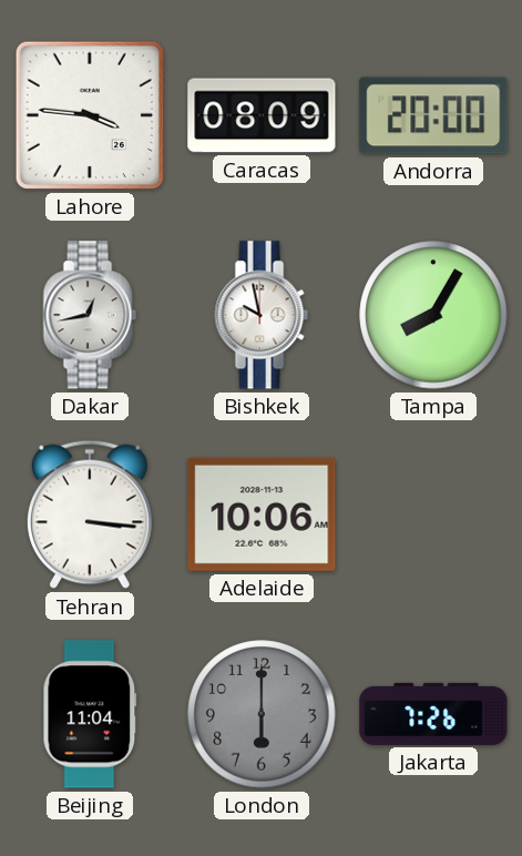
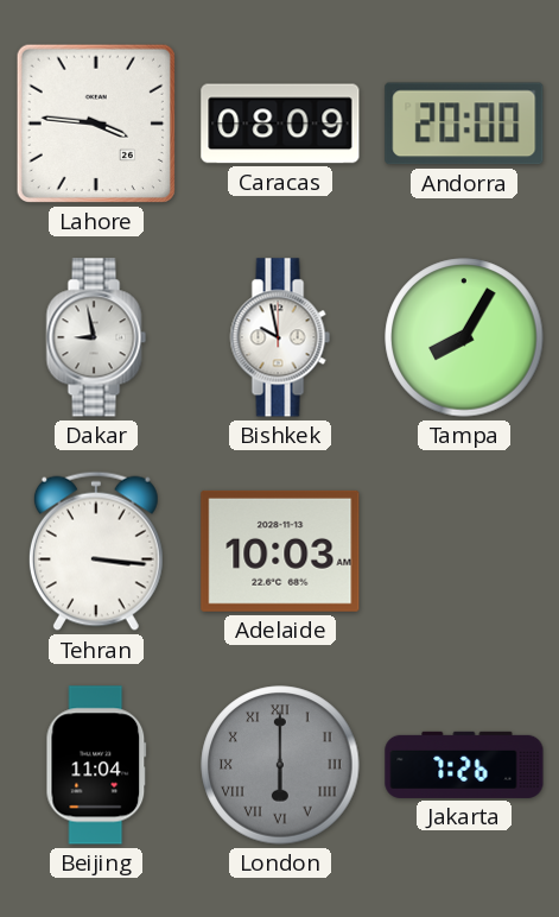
Dakar: 12:43 -> 8:58
Adelaide: 10:06 -> 10:03
London numerals: Arabic -> Roman
